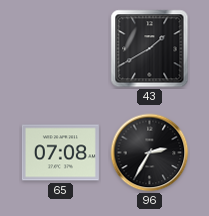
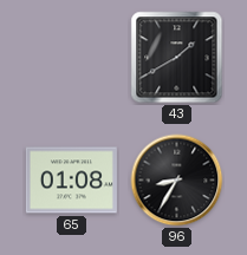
65: 07:08 -> 01:08
96: 2:35 -> 8:35
